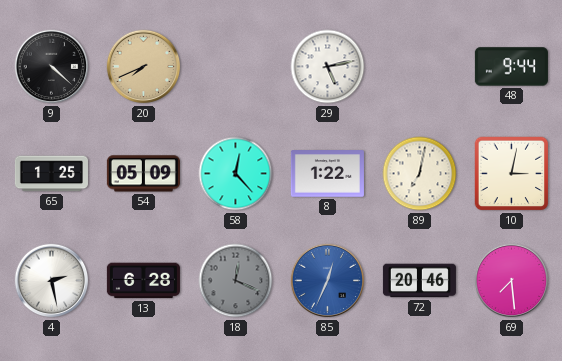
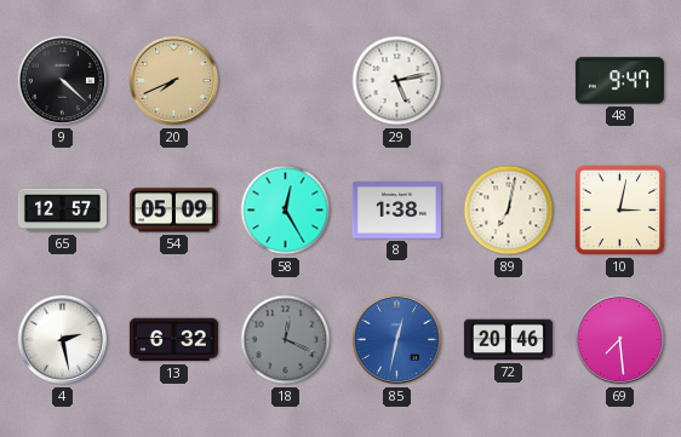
48: 9:44 -> 9:47
65: 1:25 -> 12:57
58: 12:23 -> 12:25
8: 1:22 -> 1:38
13: 6:28 -> 6:32
85: 12:34 -> 12:32
